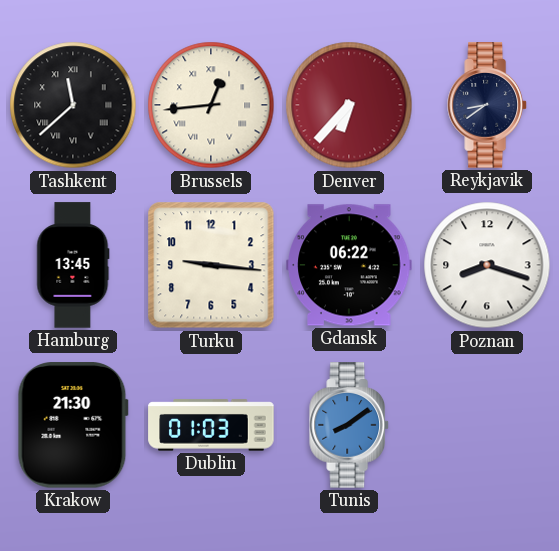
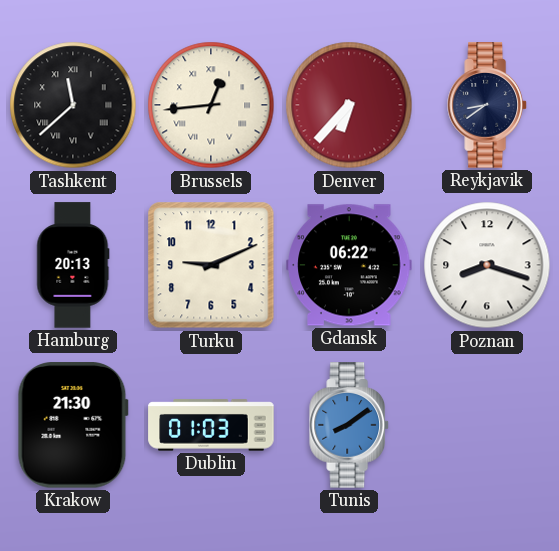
Hamburg: 13:45 -> 20:13
Turku: 9:16 -> 9:11
